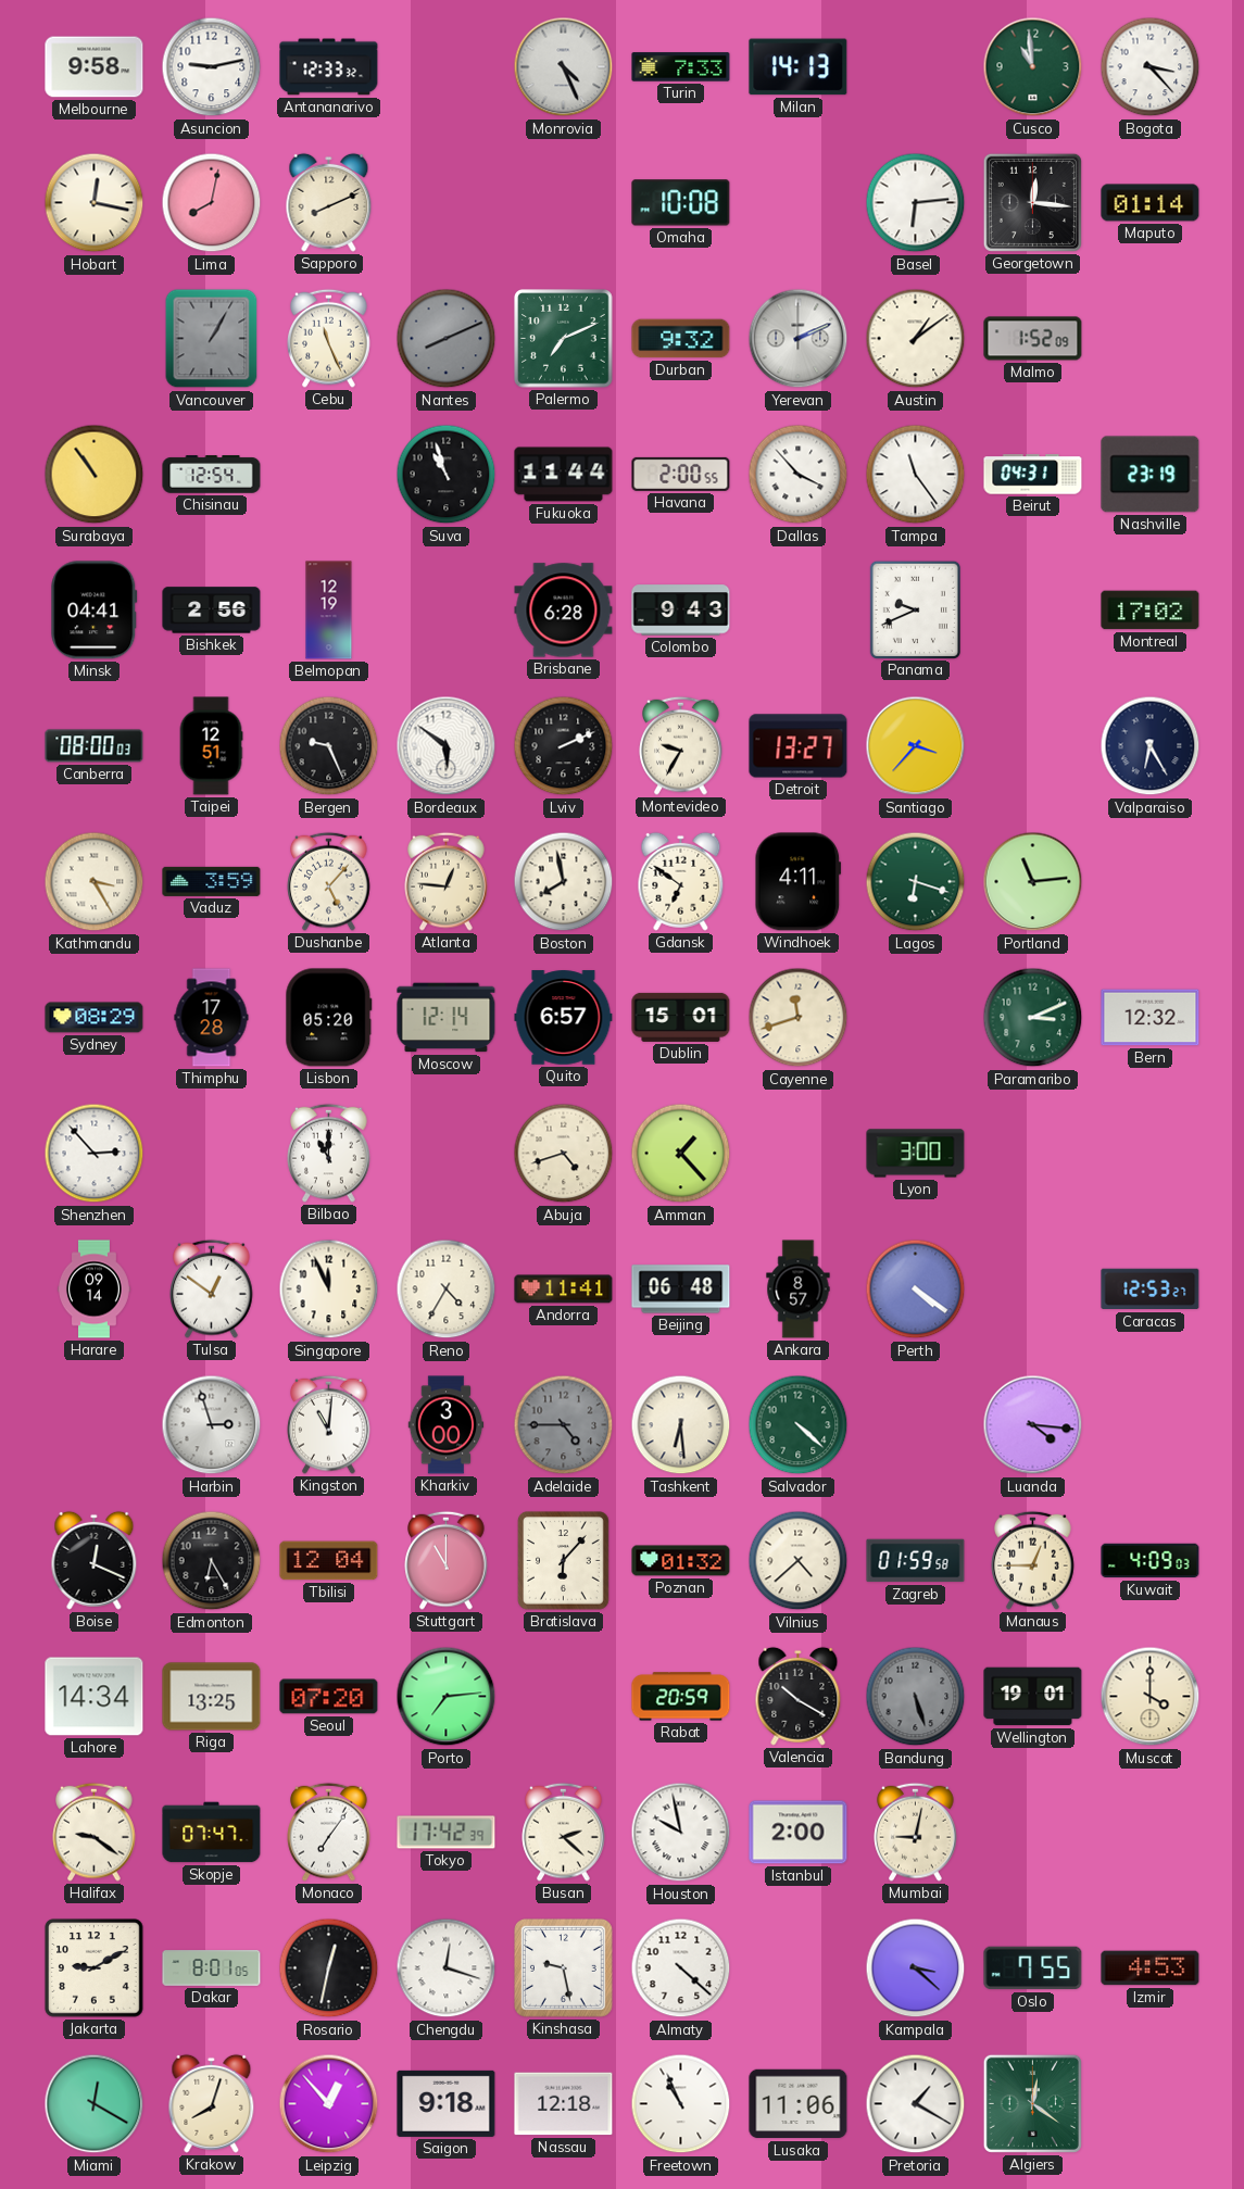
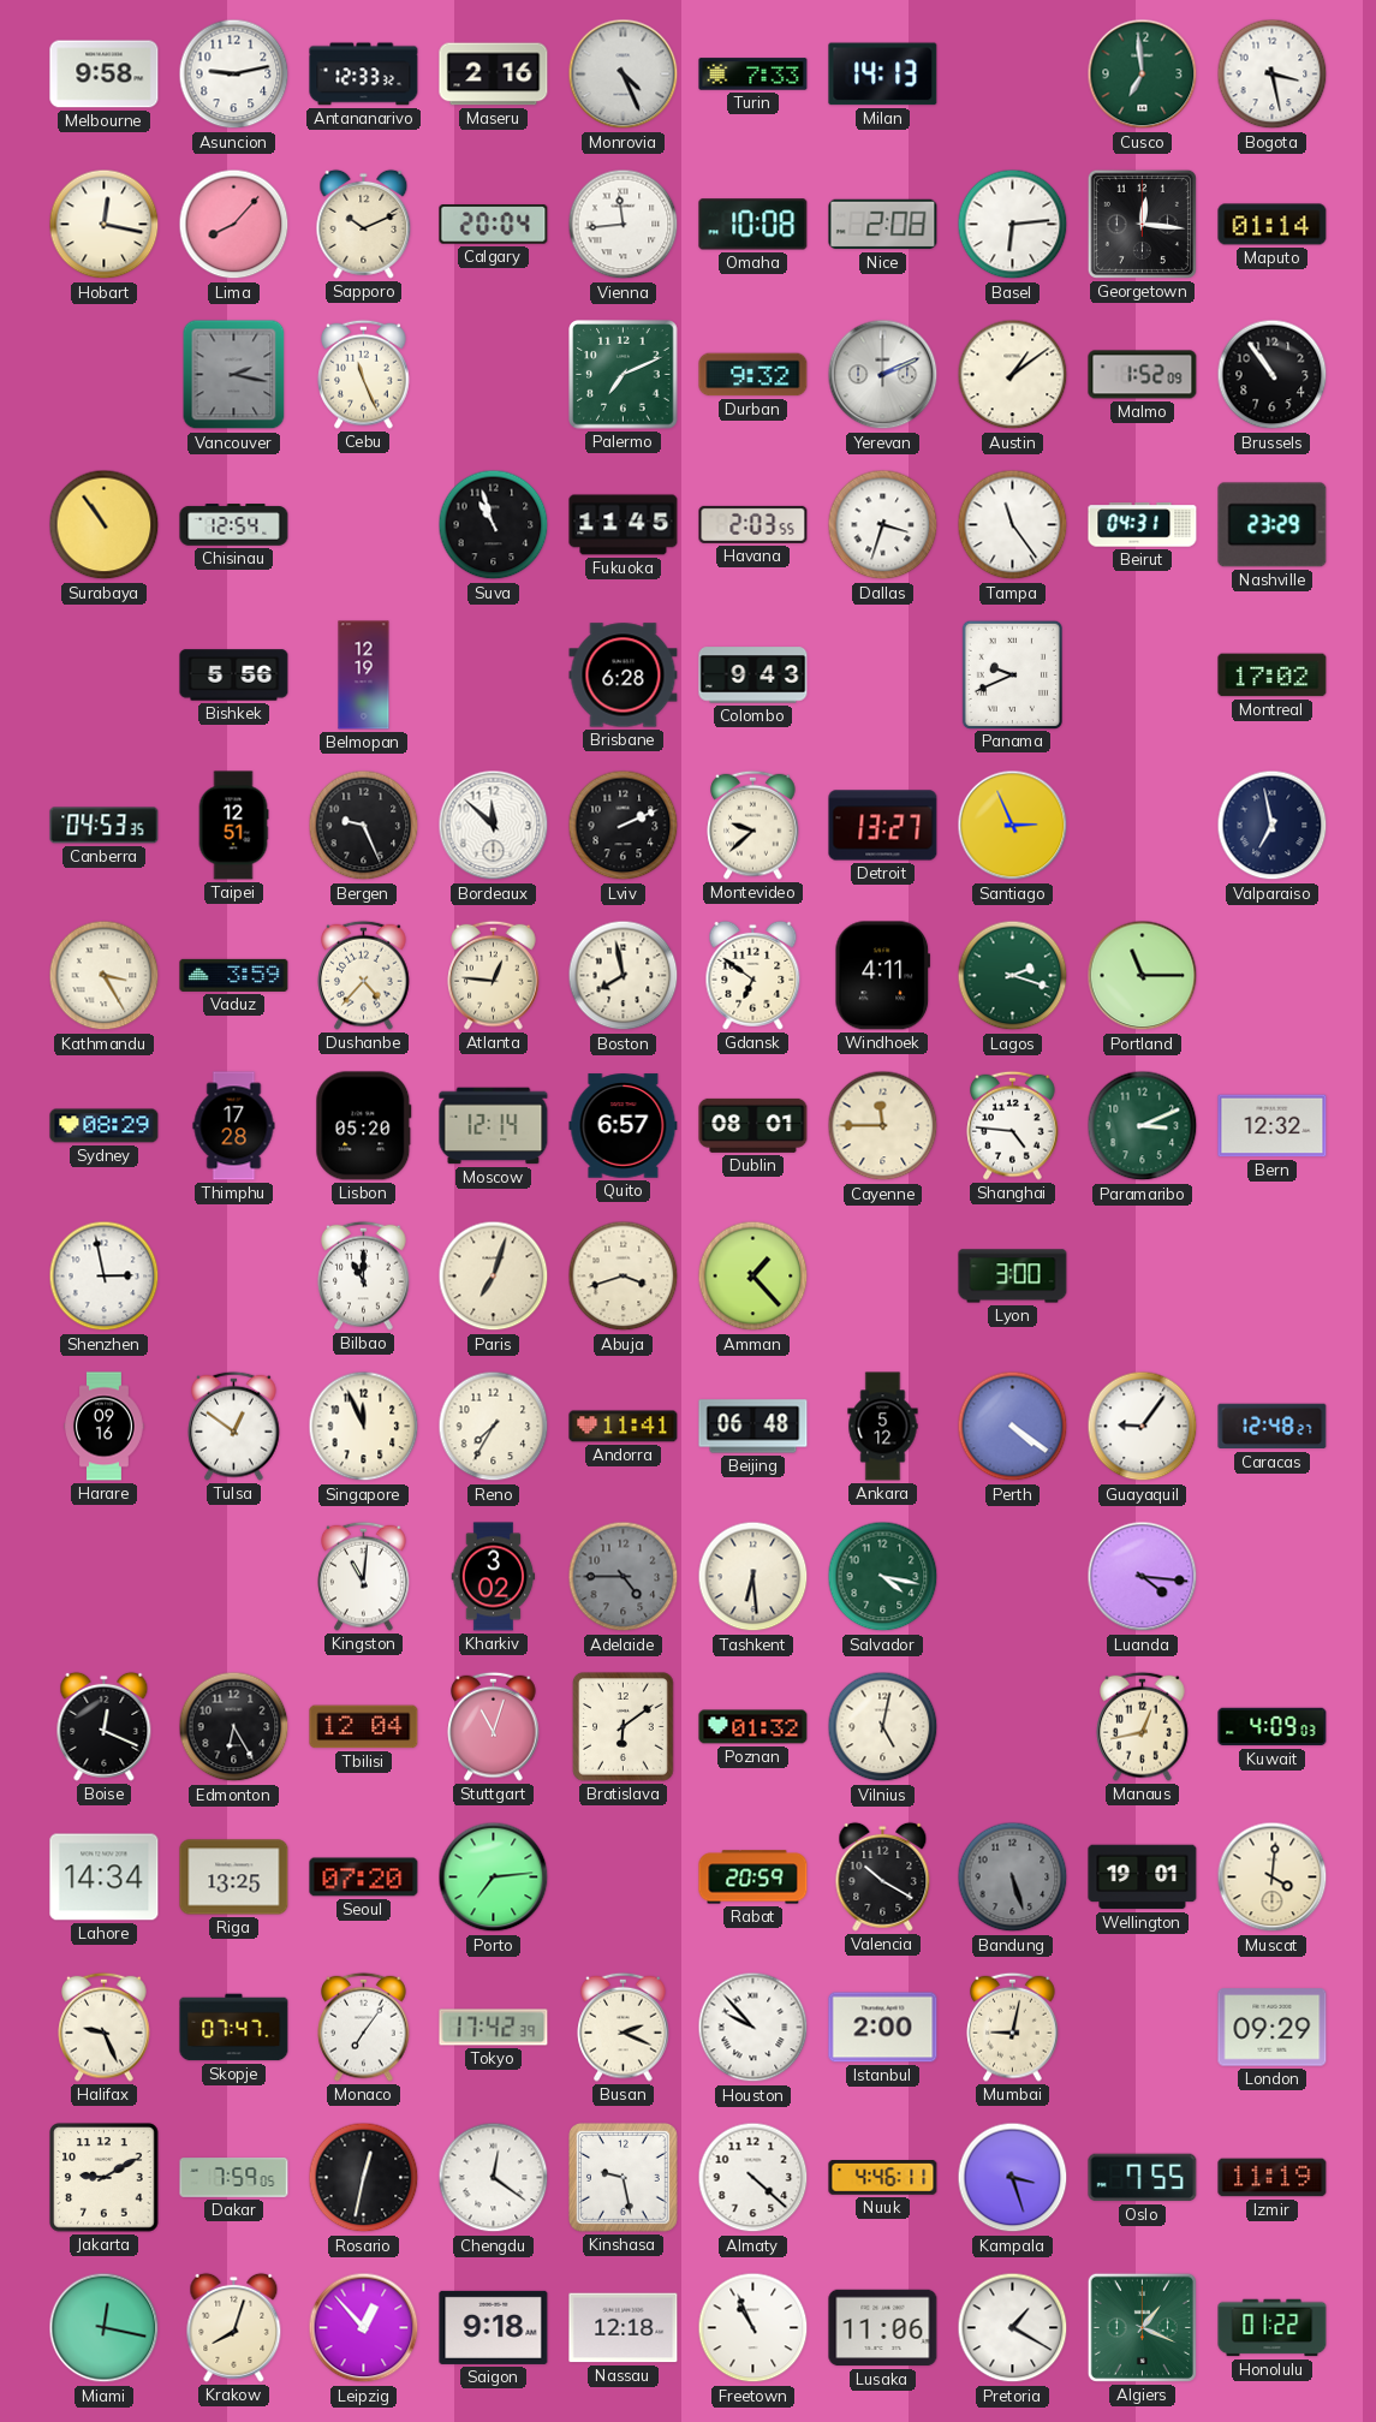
Maseru: none -> 2:16
Cusco: 10:59 -> 6:59
Bogota: 3:23 -> 3:28
Lima: 8:02 -> 8:07
Sapporo: 8:11 -> 10:11
Calgary: none -> 20:04
Vienna: none -> 11:44
Nice: none -> 2:08
Vancouver: 1:05 -> 2:17
Nantes: 8:11 -> none
Brussels: none -> 10:54
Fukuoka: 11:44 -> 11:45
Havana: 2:00 -> 2:03
Dallas: 3:53 -> 3:33
Nashville: 23:19 -> 23:29
Minsk: 04:41 -> none
Bishkek: 2:56 -> 5:56
Canberra: 08:00 -> 04:53
Bordeaux: 5:51 -> 11:52
Montevideo: 9:35 -> 9:38
Santiago: 3:37 -> 2:56
Valparaiso: 6:25 -> 6:58
Dushanbe: 5:07 -> 4:37
Lagos: 6:18 -> 2:18
Portland: 11:14 -> 11:15
Dublin: 15:01 -> 08:01
Cayenne: 11:42 -> 11:45
Shanghai: none -> 4:46
Shenzhen: 2:53 -> 2:58
Paris: none -> 7:03
Abuja: 4:42 -> 3:42
Harare: 09:14 -> 09:16
Reno: 4:35 -> 7:35
Ankara: 8:57 -> 5:12
Guayaquil: none -> 9:06
Caracas: 12:53 -> 12:48
Harbin: 2:57 -> none
Kharkiv: 3:00 -> 3:02
Salvador: 4:22 -> 4:17
Stuttgart: 11:00 -> 11:03
Bratislava: 6:07 -> 6:09
Vilnius: 4:38 -> 5:02
Zagreb: 01:59 -> none
Manaus: 12:45 -> 12:43
Muscat: 4:00 -> 4:01
Halifax: 9:21 -> 9:26
Busan: 2:22 -> 2:19
Houston: 9:58 -> 9:53
London: none -> 09:29
Dakar: 8:01 -> 7:59
Chengdu: 12:18 -> 12:21
Nuuk: none -> 4:46
Kampala: 3:22 -> 3:27
Izmir: 4:53 -> 11:19
Miami: 12:20 -> 12:17
Algiers: 12:21 -> 1:19
Honolulu: none -> 01:22
